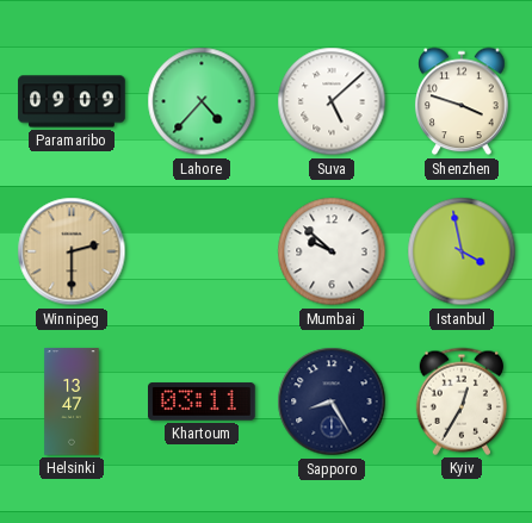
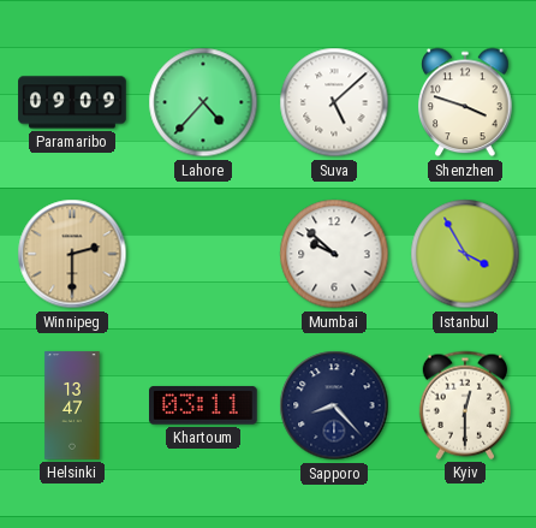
Istanbul: 3:58 -> 3:55
Sapporo: 8:25 -> 8:23
Kyiv: 12:35 -> 12:30
